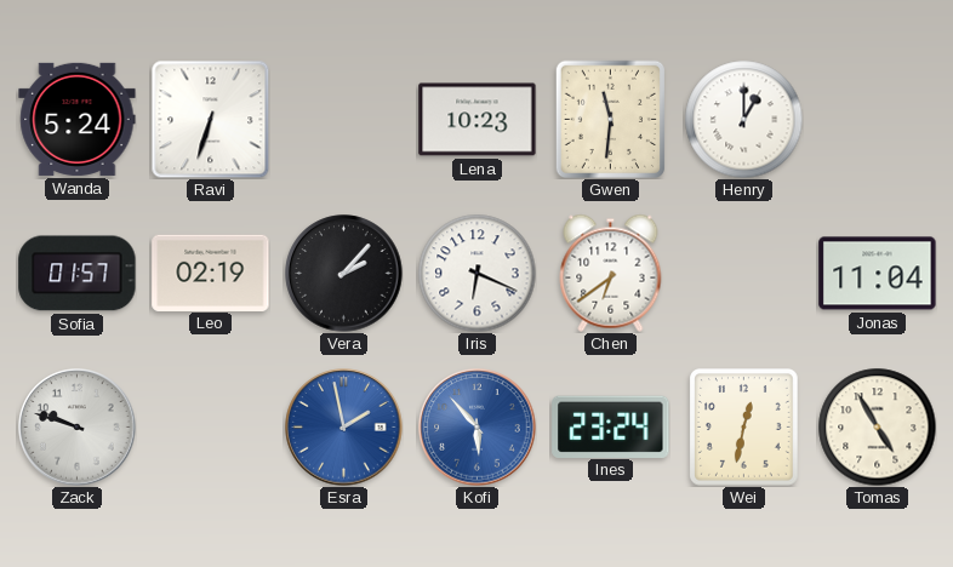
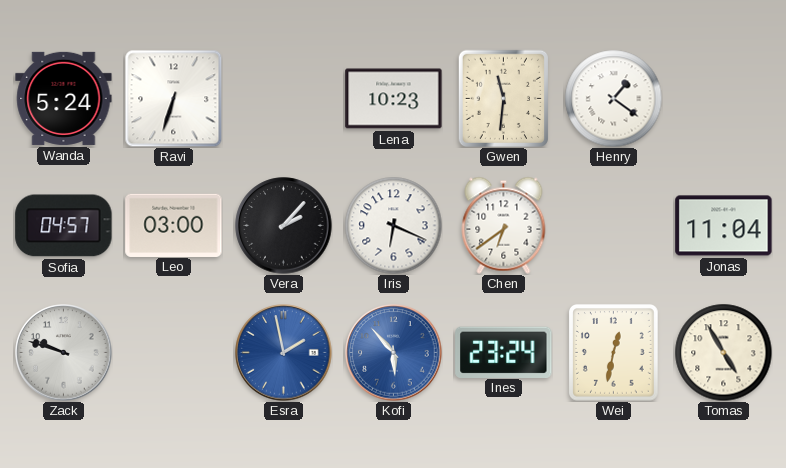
Henry: 1:00 -> 1:21
Sofia: 01:57 -> 04:57
Leo: 02:19 -> 03:00
